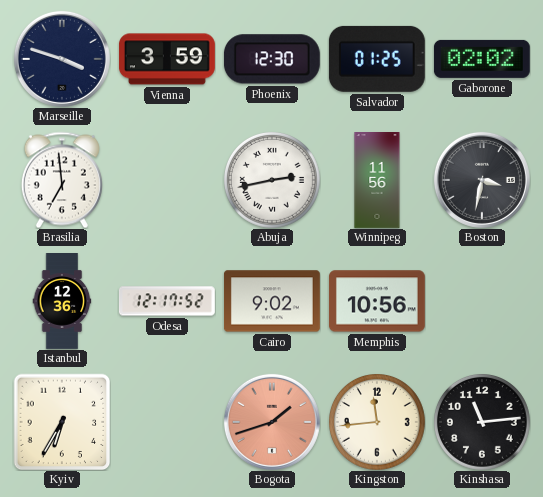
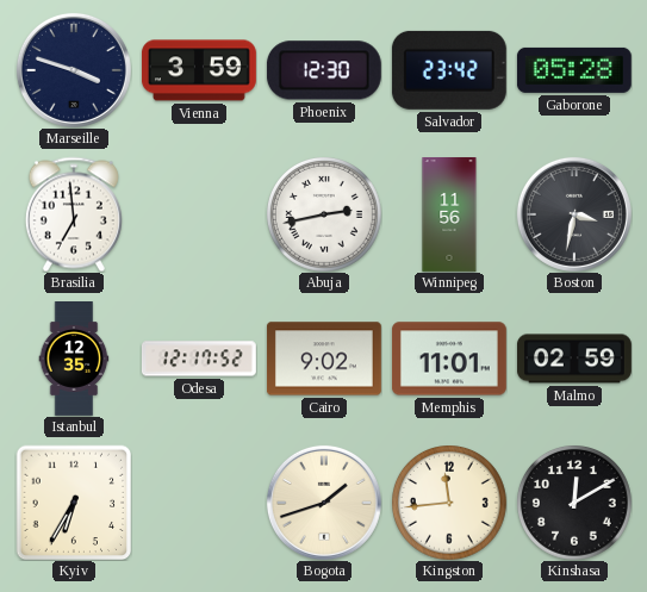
Salvador: 01:25 -> 23:42
Gaborone: 02:02 -> 05:28
Istanbul: 12:36 -> 12:35
Memphis: 10:56 -> 11:01
Malmo: none -> 02:59
Bogota dial: salmon -> cream
Kinshasa: 11:14 -> 12:10
